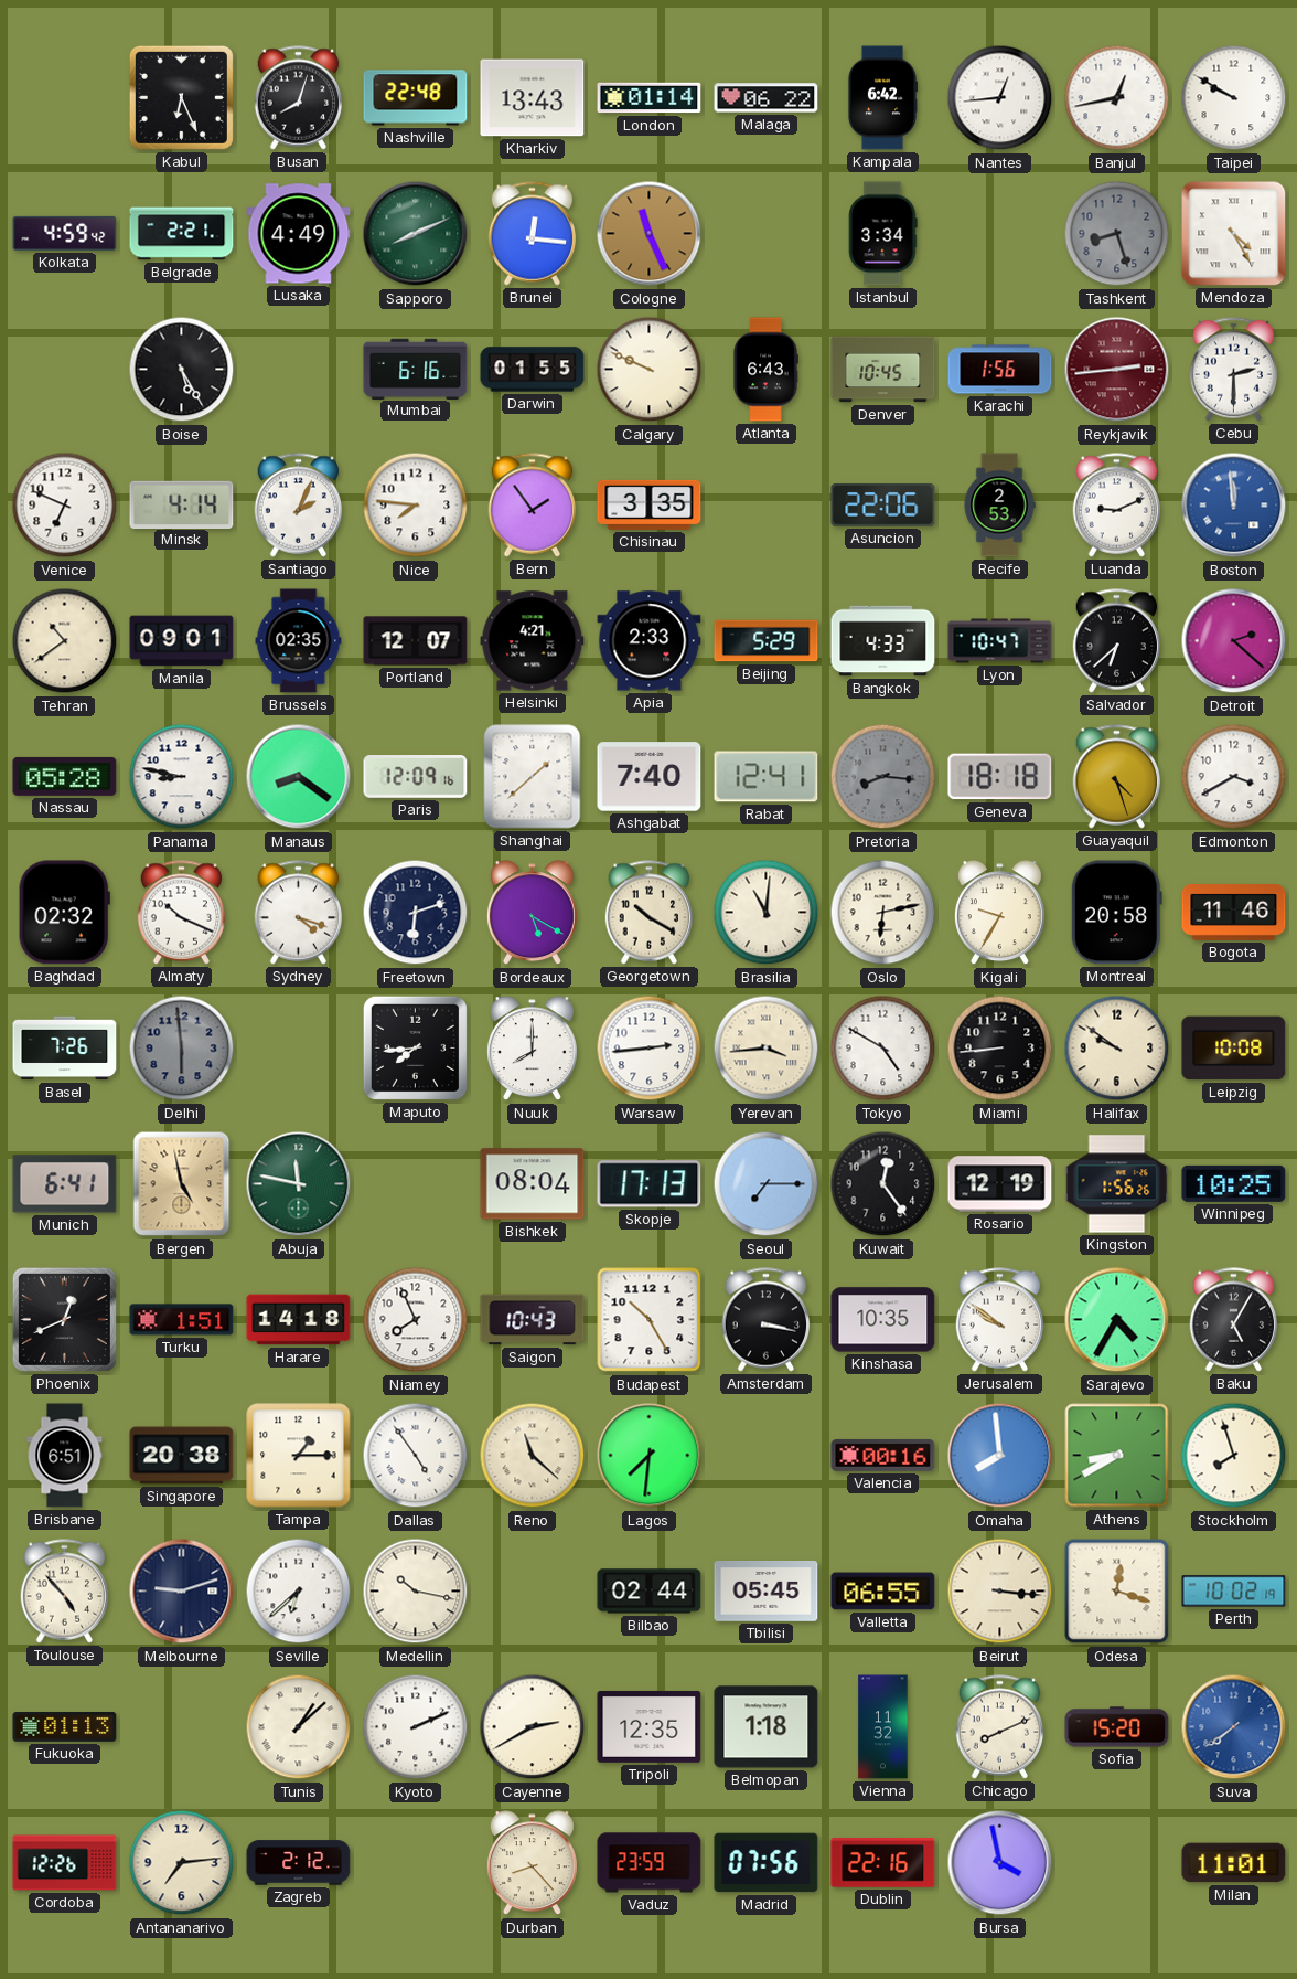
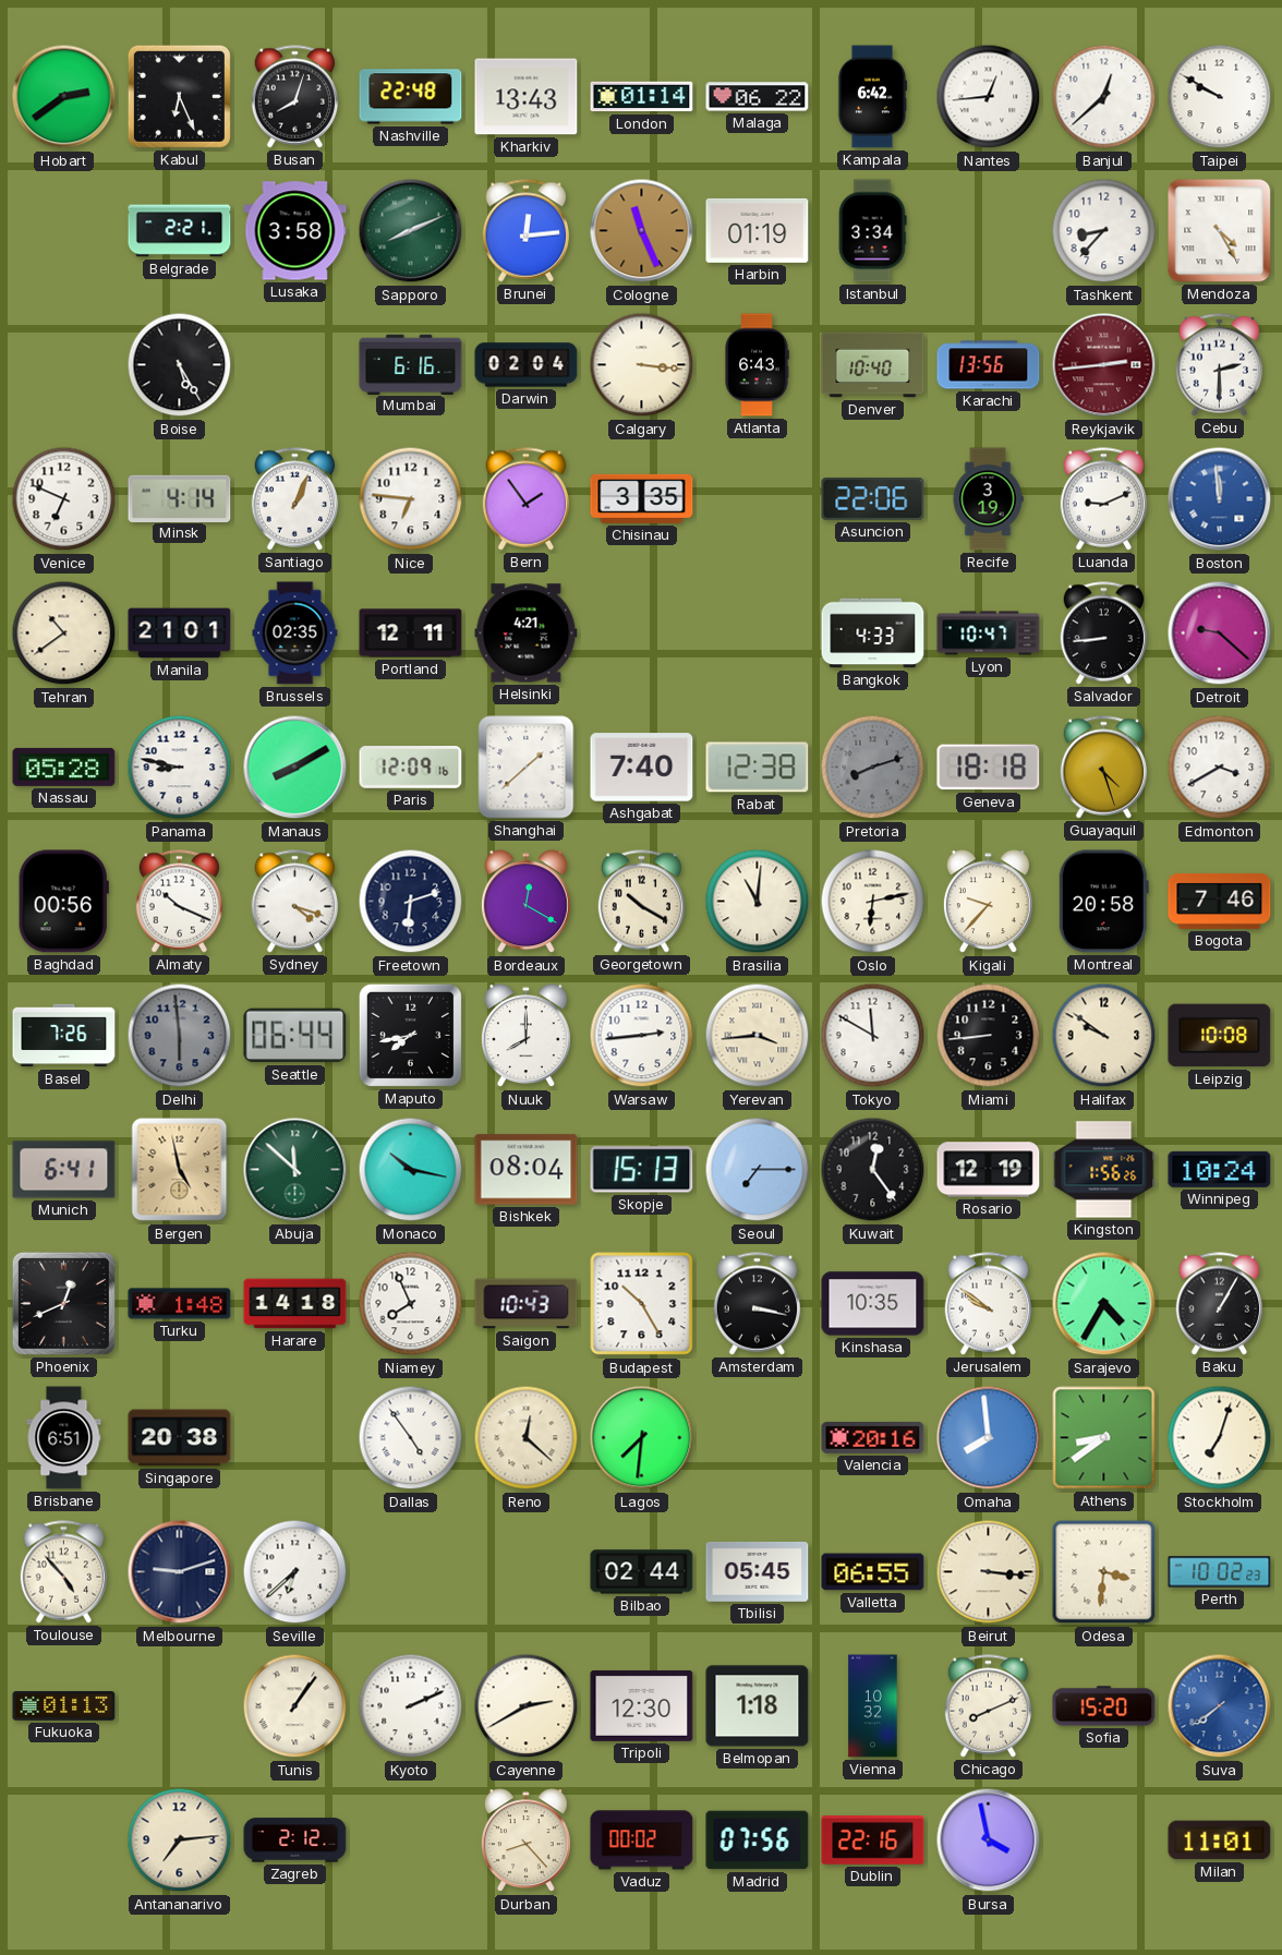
Hobart: none -> 2:39
Banjul: 12:43 -> 12:38
Kolkata: 4:59 -> none
Lusaka: 4:49 -> 3:58
Brunei: 12:16 -> 12:14
Harbin: none -> 01:19
Tashkent: 8:27 -> 8:37
Tashkent dial: grey -> white
Darwin: 01:55 -> 02:04
Calgary: 9:49 -> 3:16
Denver: 10:45 -> 10:40
Karachi: 1:56 -> 13:56
Santiago: 2:04 -> 1:04
Nice: 7:46 -> 6:46
Recife: 2:53 -> 3:19
Manila: 09:01 -> 21:01
Portland: 12:07 -> 12:11
Apia: 2:33 -> none
Beijing: 5:29 -> none
Salvador: 6:38 -> 8:44
Detroit: 2:22 -> 9:22
Manaus: 8:21 -> 8:10
Rabat: 12:41 -> 12:38
Pretoria: 8:16 -> 8:12
Baghdad: 02:32 -> 00:56
Bordeaux: 5:20 -> 12:20
Kigali: 9:35 -> 9:37
Bogota: 11:46 -> 7:46
Seattle: none -> 06:44
Maputo: 7:44 -> 7:43
Tokyo: 4:50 -> 11:50
Abuja: 11:47 -> 11:52
Monaco: none -> 10:17
Skopje: 17:13 -> 15:13
Winnipeg: 10:25 -> 10:24
Turku: 1:51 -> 1:48
Baku: 5:05 -> 1:05
Tampa: 1:15 -> none
Reno: 11:22 -> 12:22
Valencia: 00:16 -> 20:16
Athens: 8:40 -> 8:39
Stockholm: 7:57 -> 7:03
Medellin: 10:17 -> none
Odesa: 12:18 -> 3:31
Perth: 10:02:19 -> 10:02:23
Tunis: 1:08 -> 1:06
Tripoli: 12:35 -> 12:30
Vienna: 11:32 -> 10:32
Cordoba: 12:26 -> none
Vaduz: 23:59 -> 00:02
